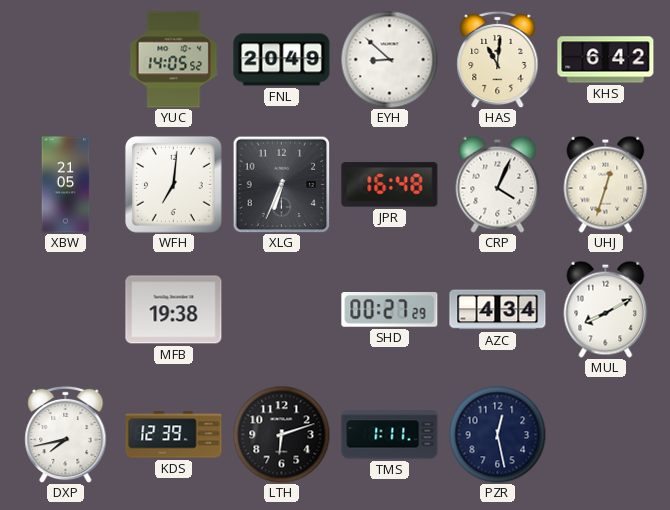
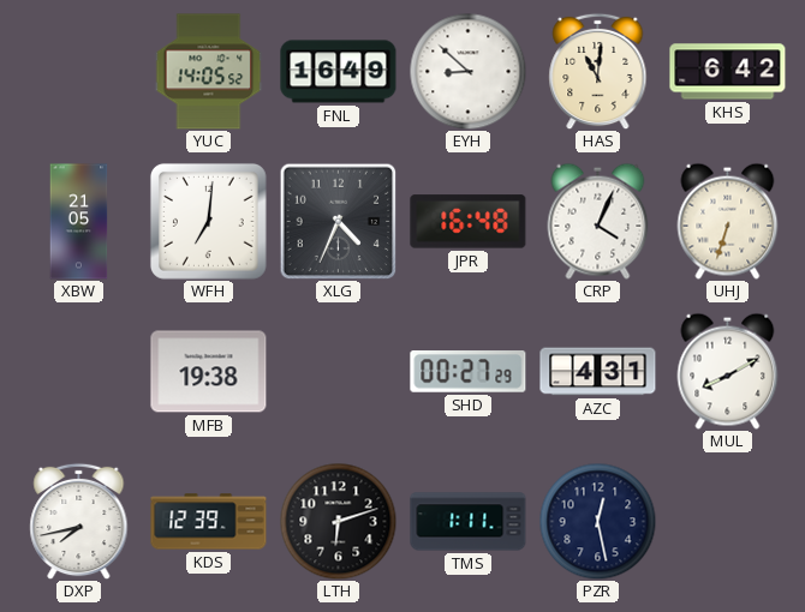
FNL: 20:49 -> 16:49
XLG: 6:34 -> 4:34
UHJ: 12:33 -> 6:33
AZC: 4:34 -> 4:31
